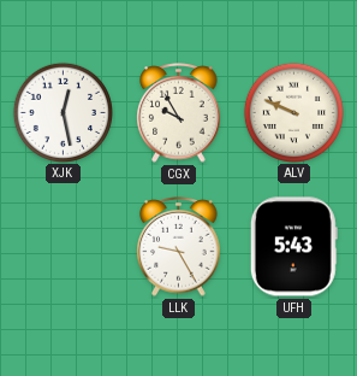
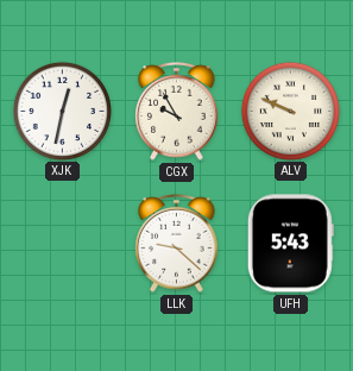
XJK: 12:28 -> 12:32
LLK: 9:25 -> 9:22
